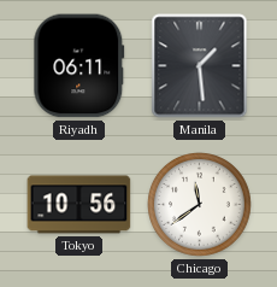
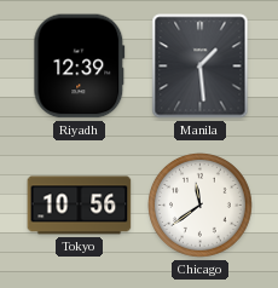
Riyadh: 06:11 -> 12:39
